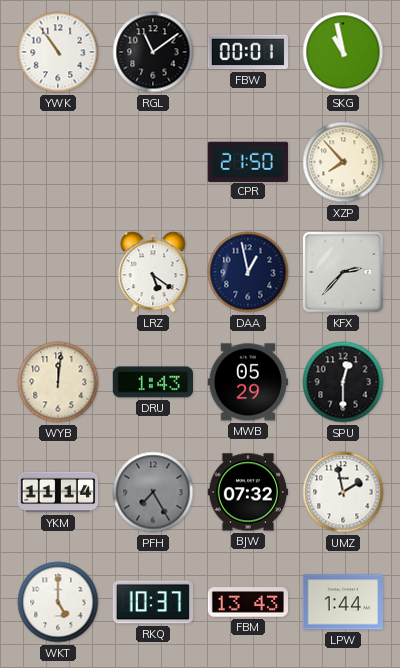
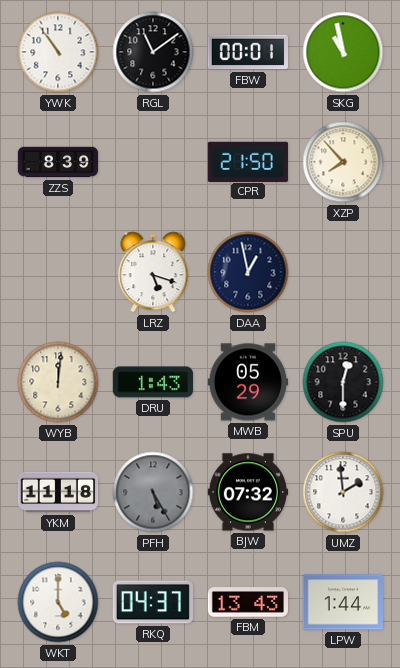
ZZS: none -> 8:39
LRZ: 5:21 -> 5:18
KFX: 2:37 -> none
YKM: 11:14 -> 11:18
PFH: 7:25 -> 5:25
UMZ: 1:58 -> 1:59
RKQ: 10:37 -> 04:37
